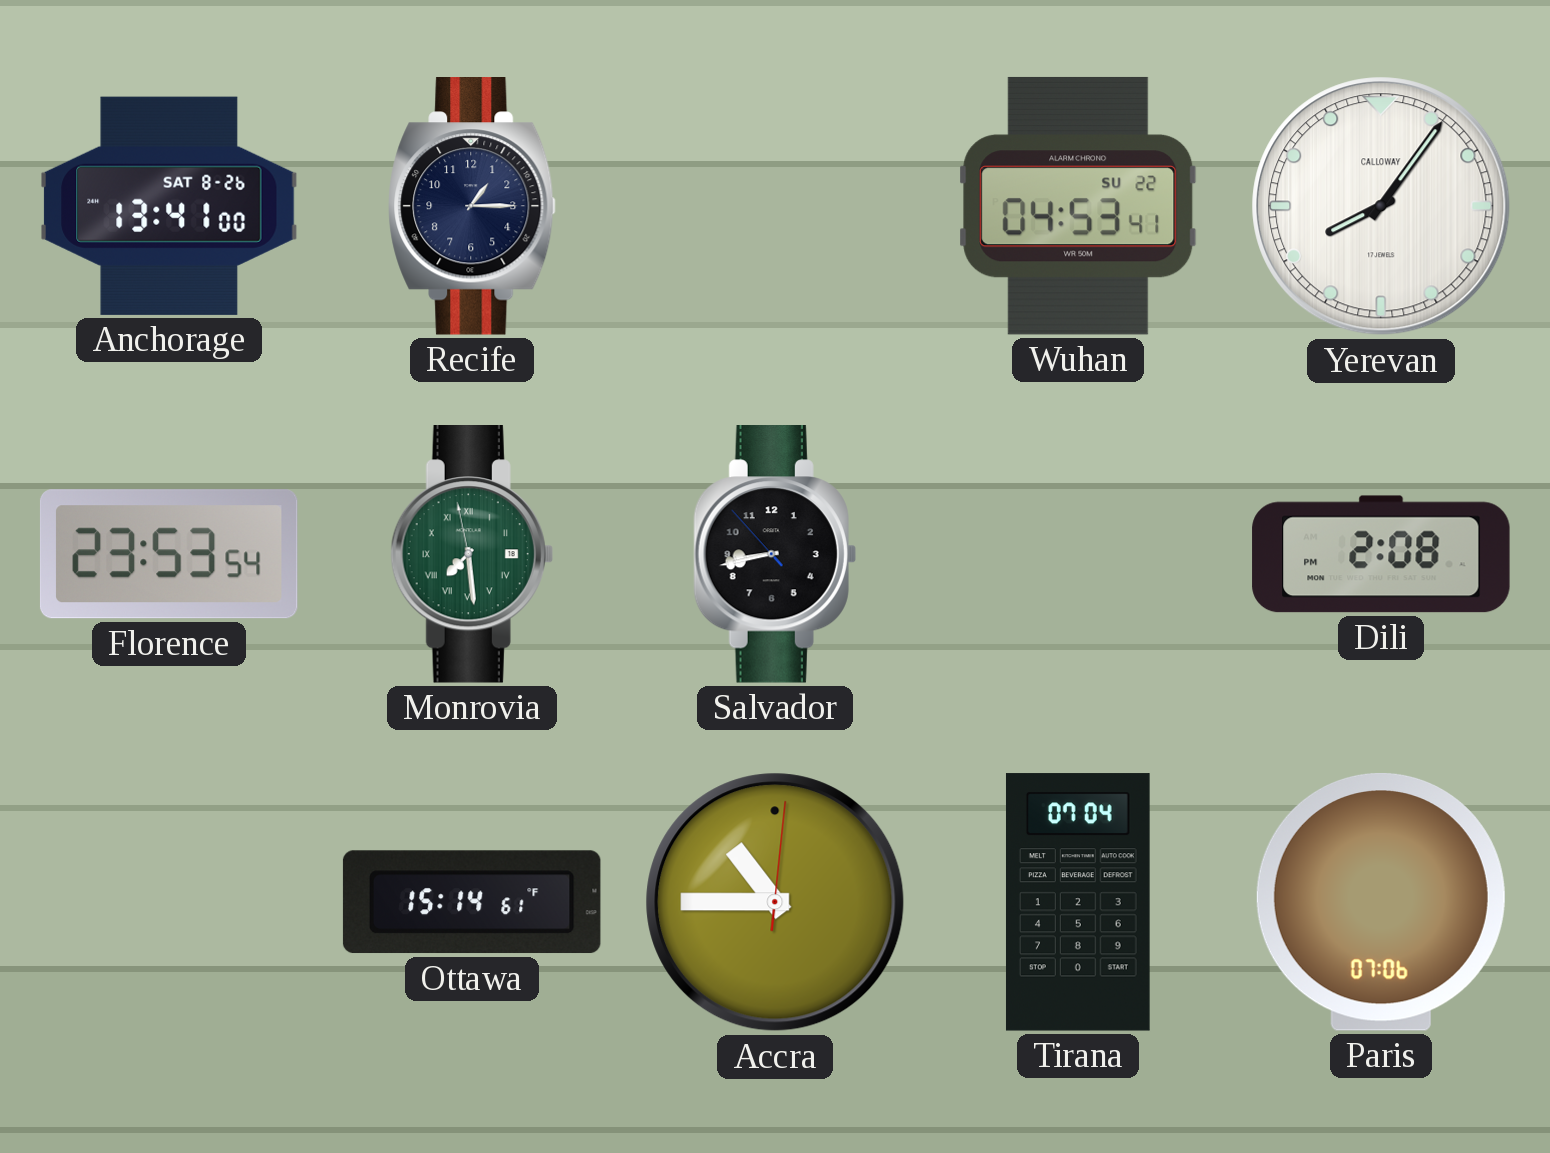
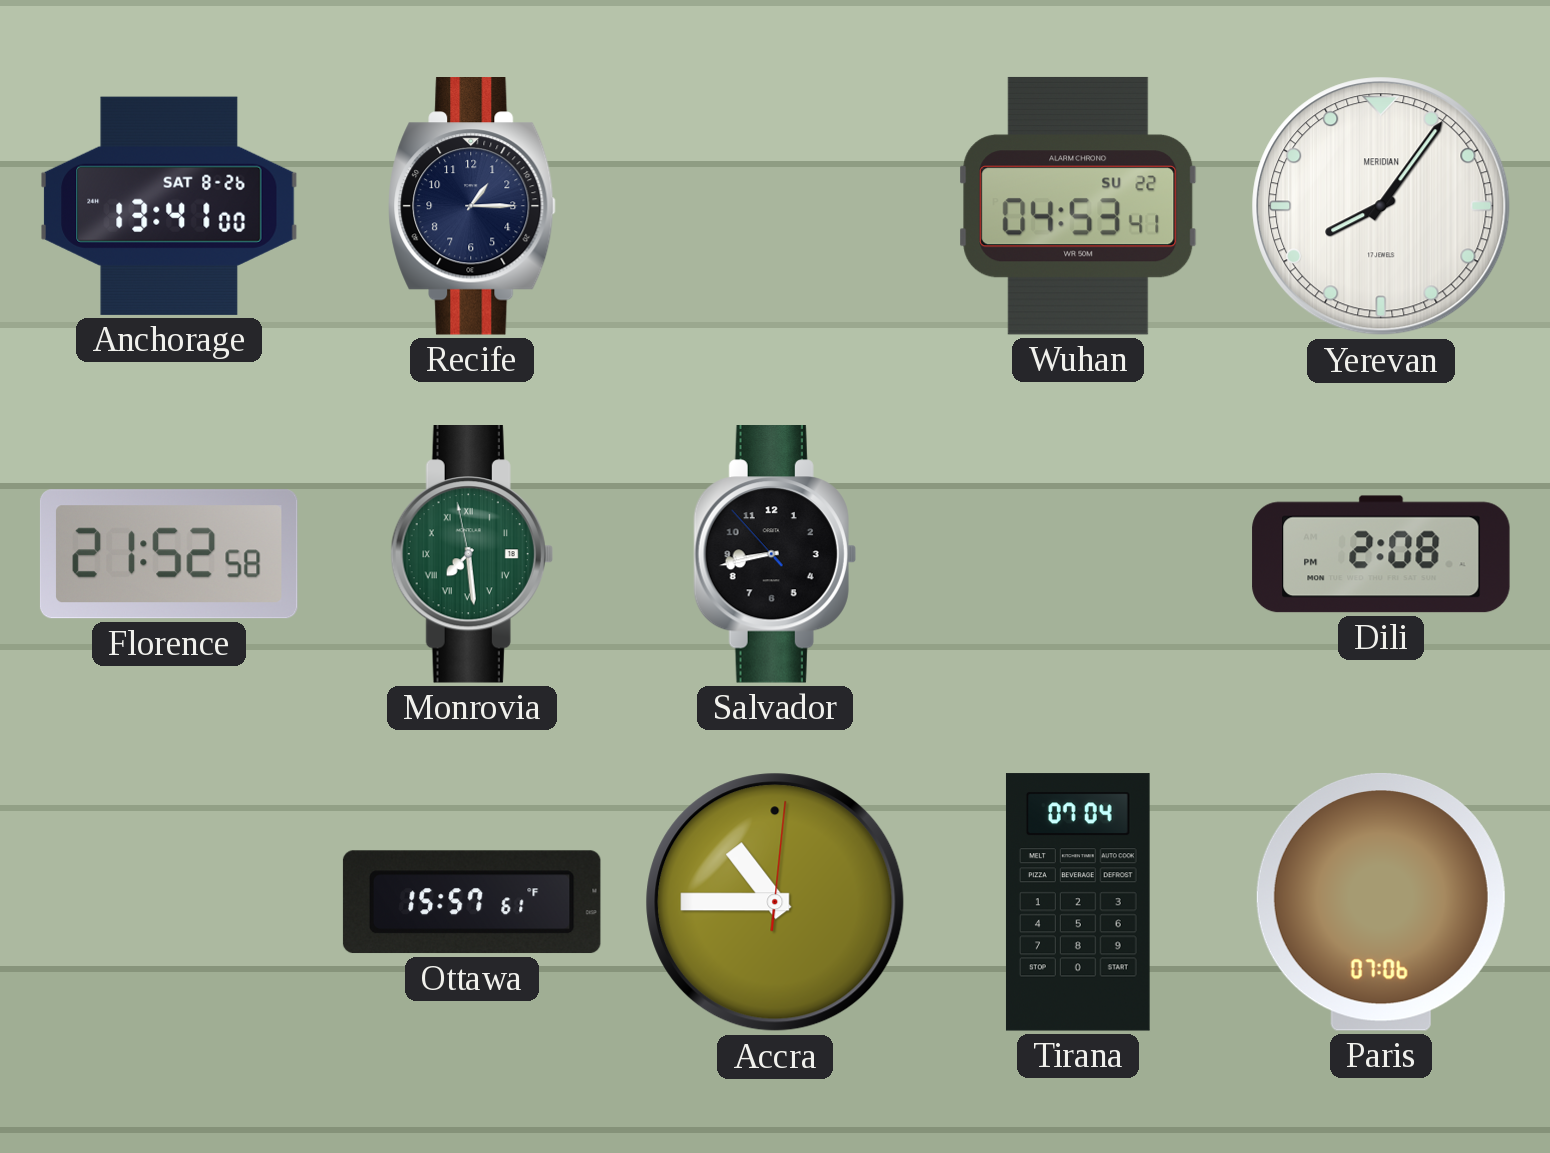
Yerevan brand: CALLOWAY -> MERIDIAN
Florence: 23:53 -> 21:52
Ottawa: 15:14 -> 15:57
